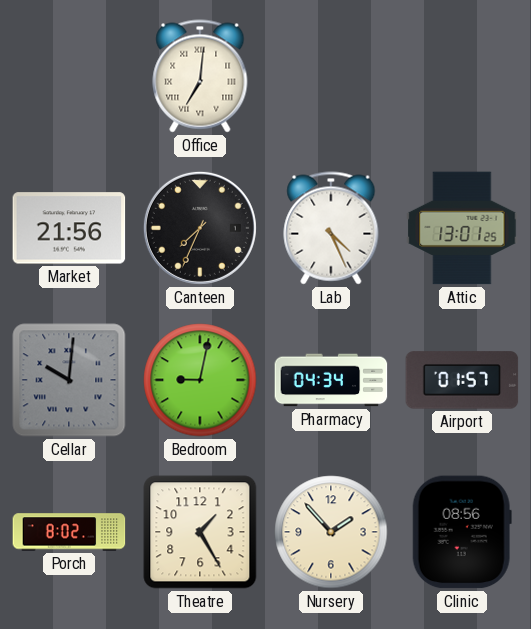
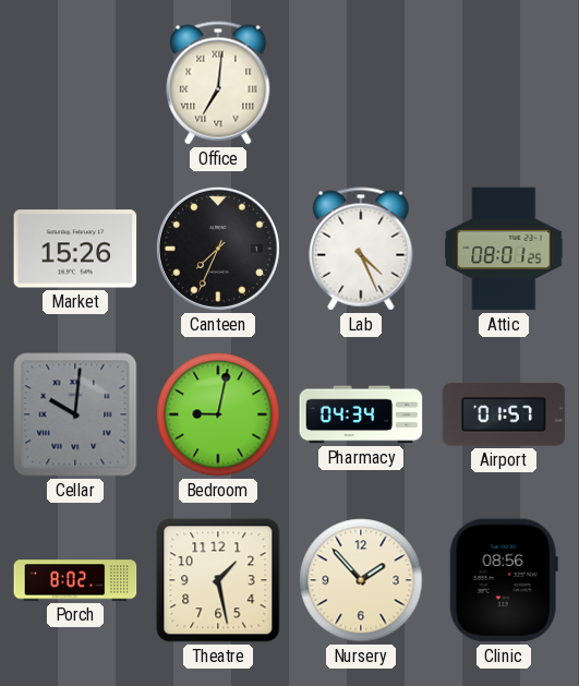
Market: 21:56 -> 15:26
Attic: 13:01 -> 08:01
Theatre: 1:25 -> 1:28
